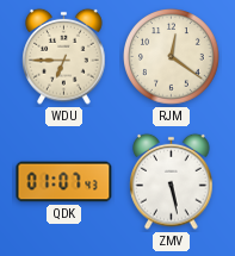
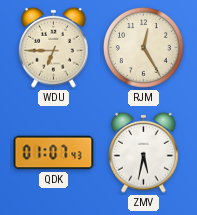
RJM: 12:21 -> 12:25
ZMV: 5:28 -> 5:32
